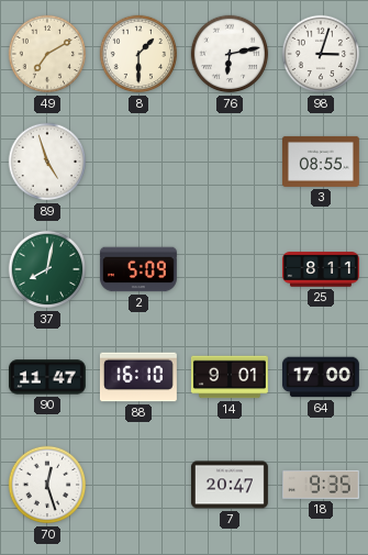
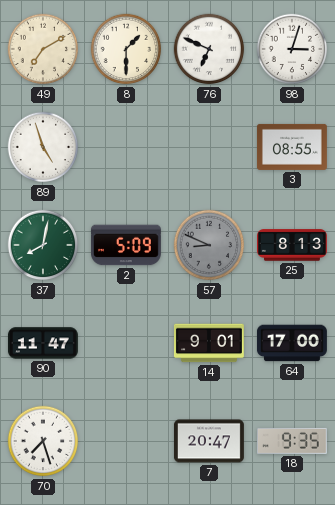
76: 6:13 -> 6:49
57: none -> 8:49
25: 8:11 -> 8:13
88: 16:10 -> none
70: 12:27 -> 7:27
